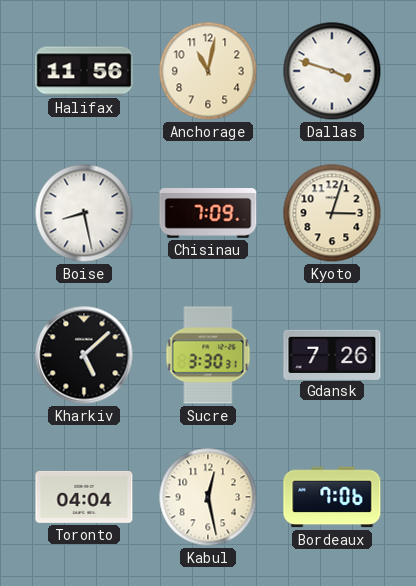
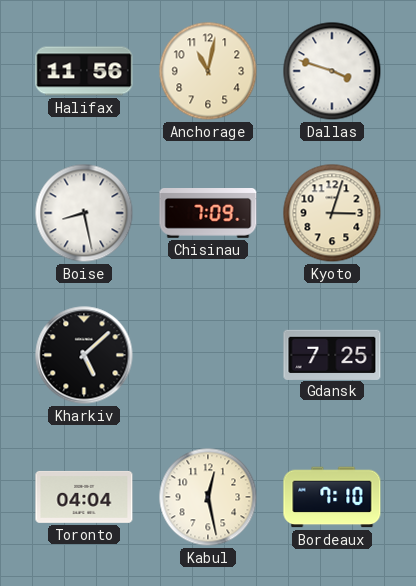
Sucre: 3:30 -> none
Gdansk: 7:26 -> 7:25
Bordeaux: 7:06 -> 7:10
